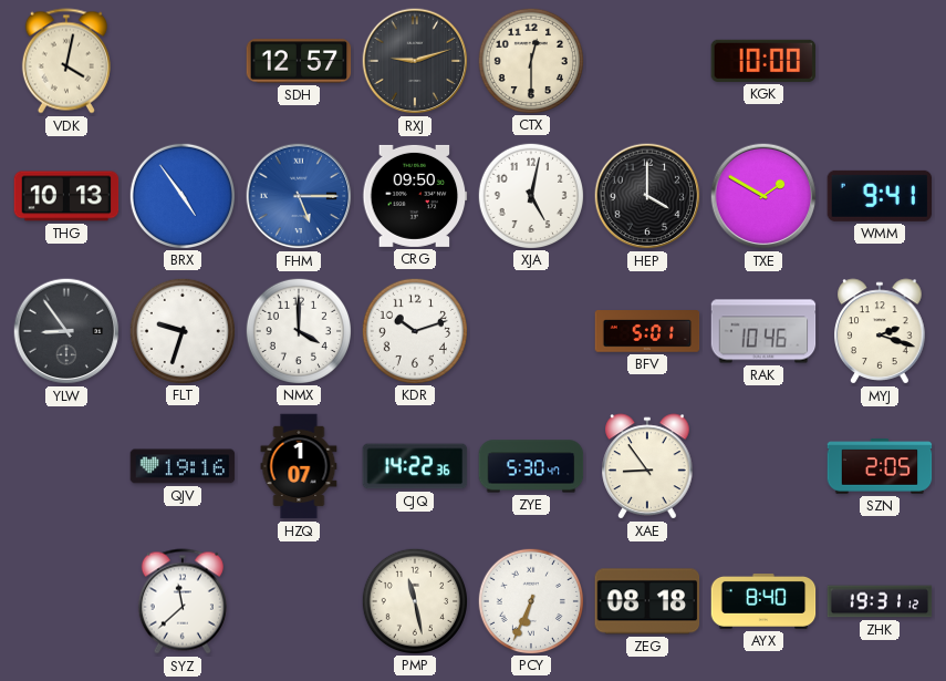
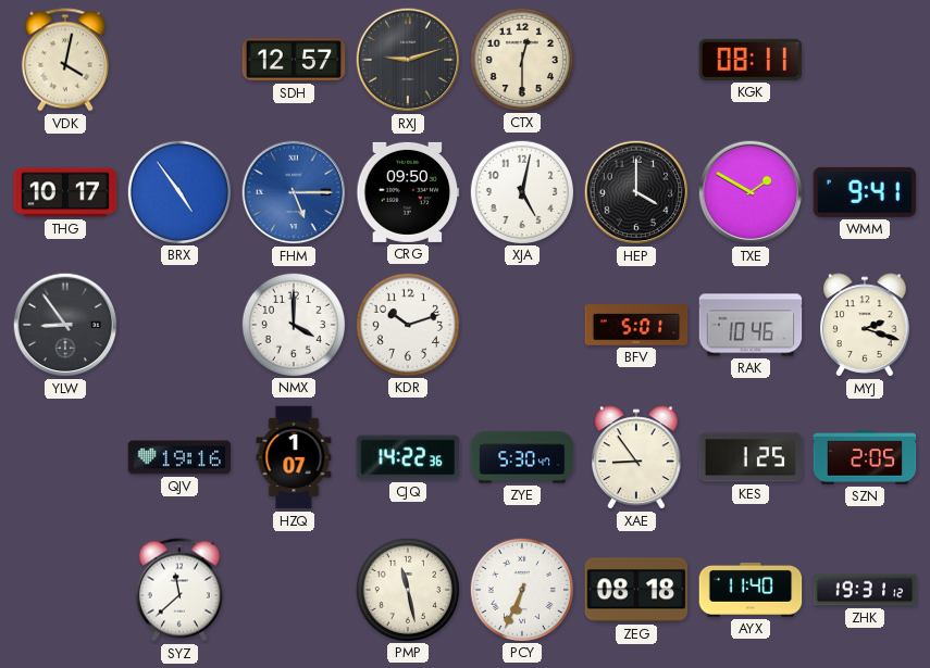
KGK: 10:00 -> 08:11
THG: 10:13 -> 10:17
FLT: 9:33 -> none
KES: none -> 1:25
AYX: 8:40 -> 11:40
